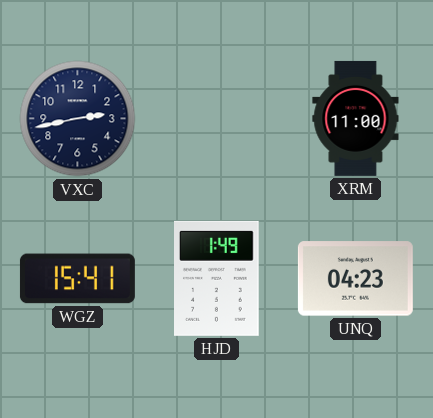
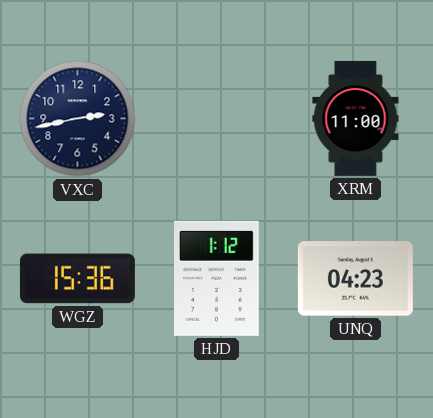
WGZ: 15:41 -> 15:36
HJD: 1:49 -> 1:12
